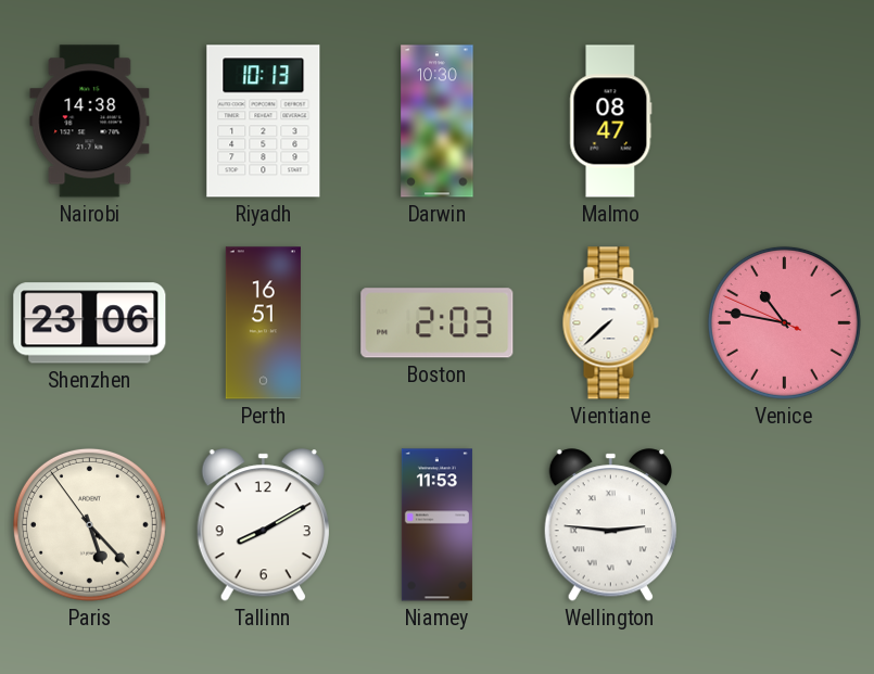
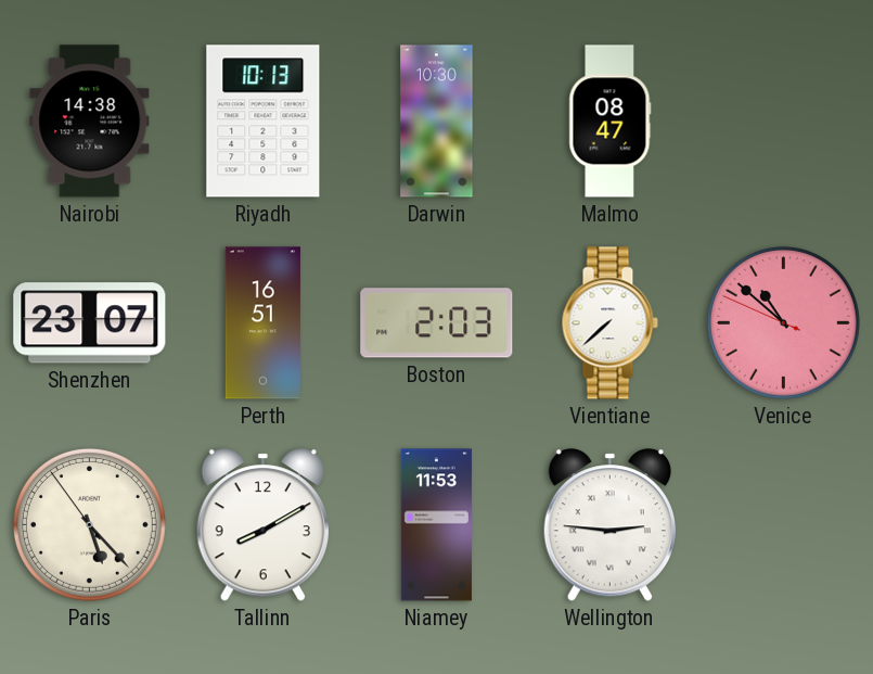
Shenzhen: 23:06 -> 23:07
Venice: 10:46 -> 10:51
